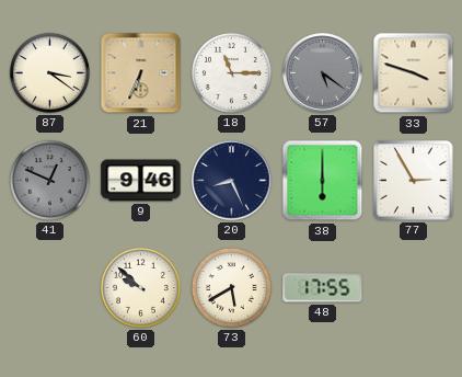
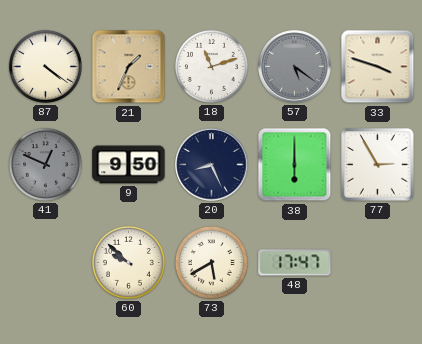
87: 3:21 -> 4:21
21: 6:34 -> 1:34
18: 11:15 -> 11:12
9: 9:46 -> 9:50
48: 17:55 -> 17:47
